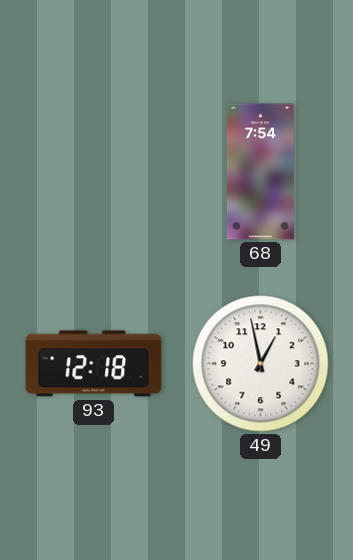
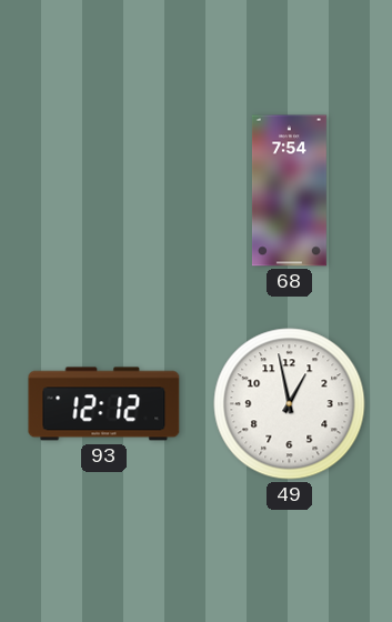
93: 12:18 -> 12:12
